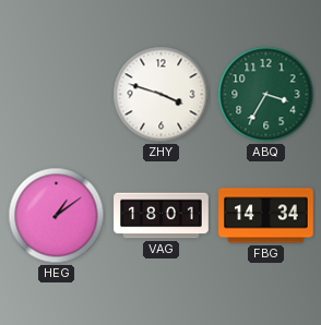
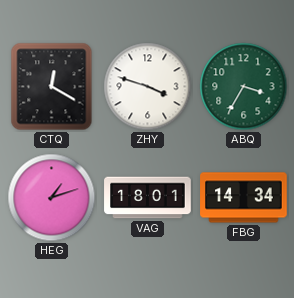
CTQ: none -> 12:20
HEG: 1:09 -> 1:12
